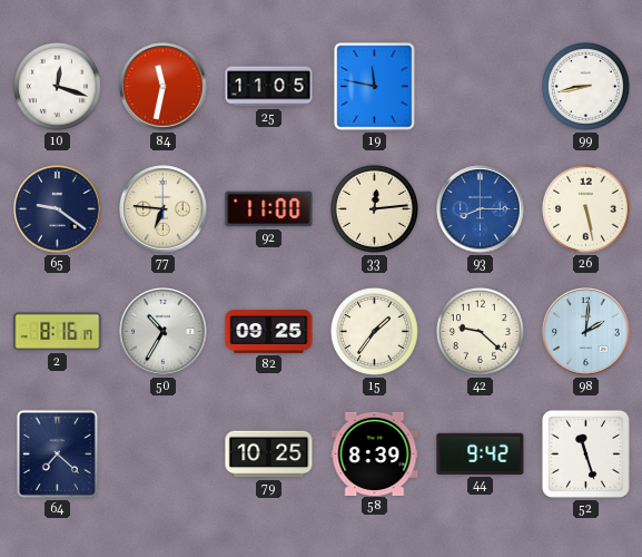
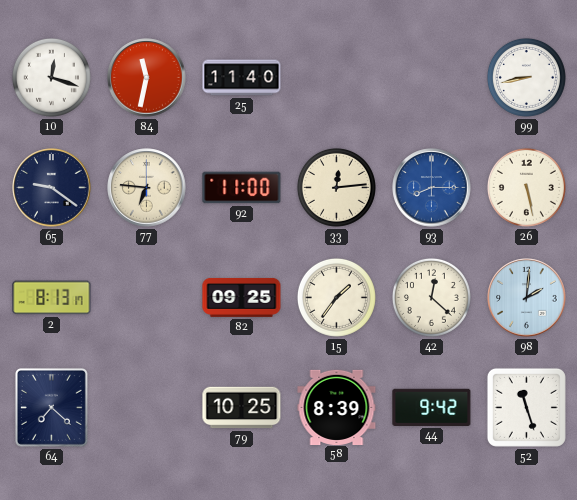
25: 11:05 -> 11:40
19: 11:47 -> none
2: 8:16 -> 8:13
50: 10:35 -> none
42: 9:22 -> 12:22
